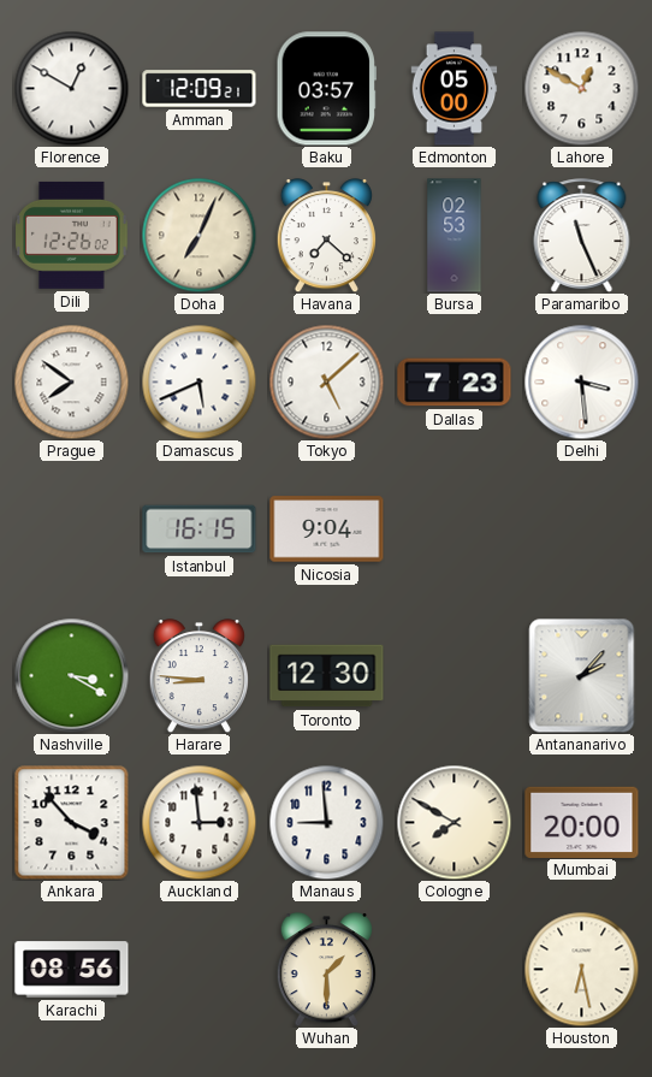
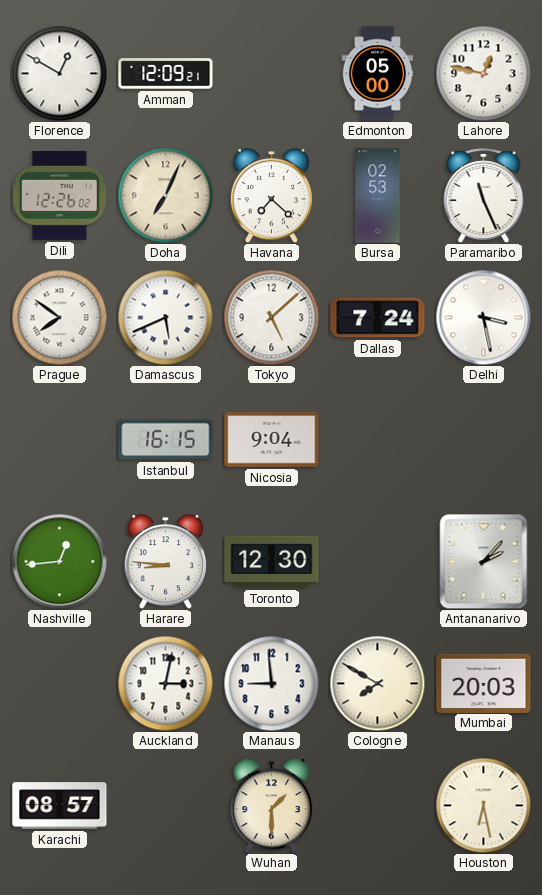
Baku: 03:57 -> none
Lahore: 12:50 -> 12:47
Dallas: 7:23 -> 7:24
Delhi: 3:29 -> 3:28
Nashville: 3:20 -> 12:44
Ankara: 3:53 -> none
Auckland: 2:59 -> 3:02
Mumbai: 20:00 -> 20:03
Karachi: 08:56 -> 08:57
